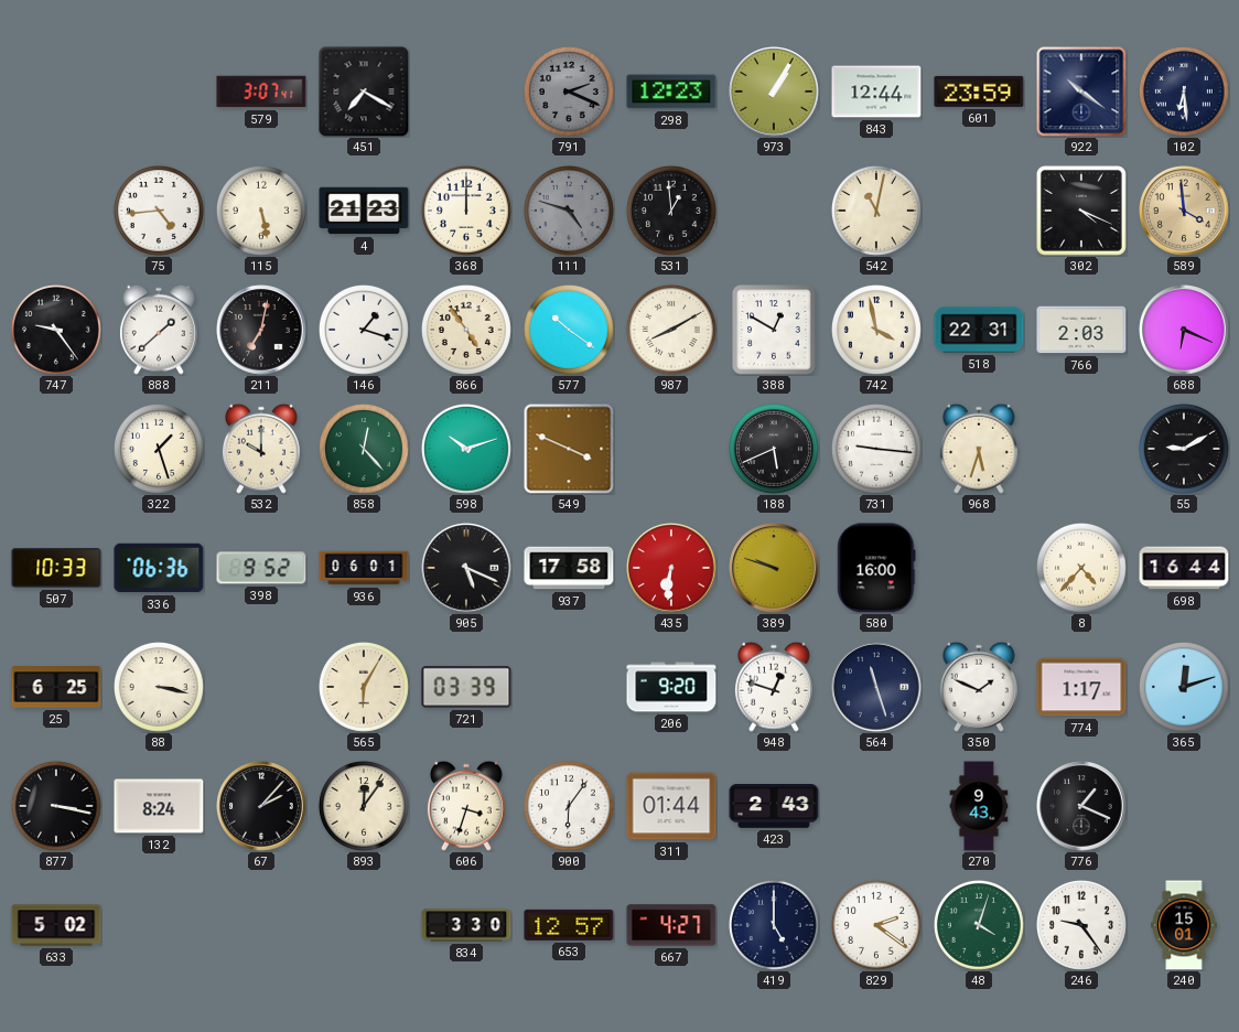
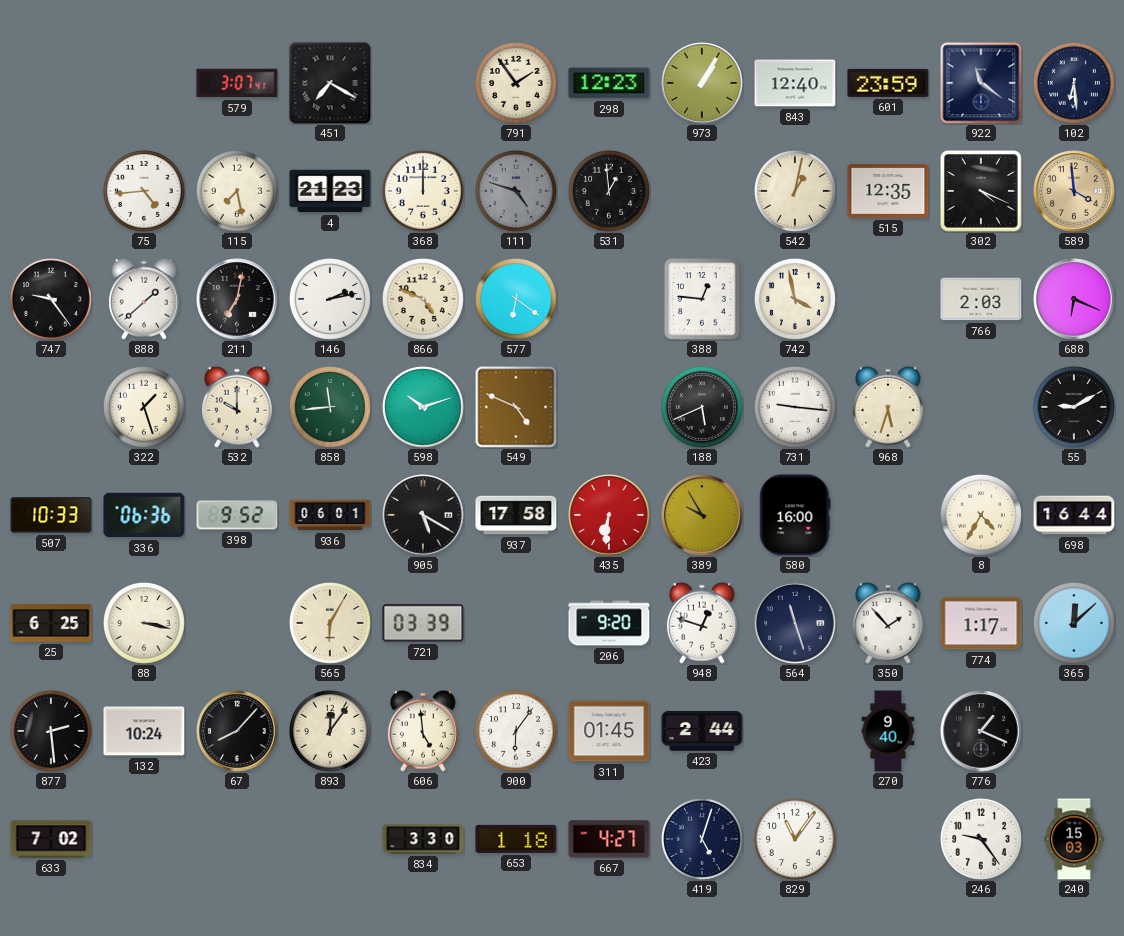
791: 2:19 -> 1:54
791 dial: grey -> cream
843: 12:44 -> 12:40
922: 10:21 -> 11:21
115: 5:28 -> 7:28
542: 11:02 -> 1:02
515: none -> 12:35
146: 1:18 -> 2:13
866: 4:54 -> 4:49
577: 10:21 -> 6:21
987: 8:10 -> none
388: 12:50 -> 12:46
518: 22:31 -> none
858: 12:23 -> 11:44
549: 3:49 -> 4:49
905: 5:19 -> 5:20
389: 9:48 -> 9:55
8: 4:37 -> 4:35
350: 1:49 -> 1:53
365: 12:12 -> 12:08
877: 3:17 -> 2:29
132: 8:24 -> 10:24
67: 2:07 -> 8:07
606: 3:33 -> 4:59
311: 01:44 -> 01:45
423: 2:43 -> 2:44
270: 9:43 -> 9:40
633: 5:02 -> 7:02
653: 12:57 -> 1:18
419: 5:00 -> 5:03
829: 2:21 -> 11:06
48: 4:03 -> none
240: 15:01 -> 15:03
